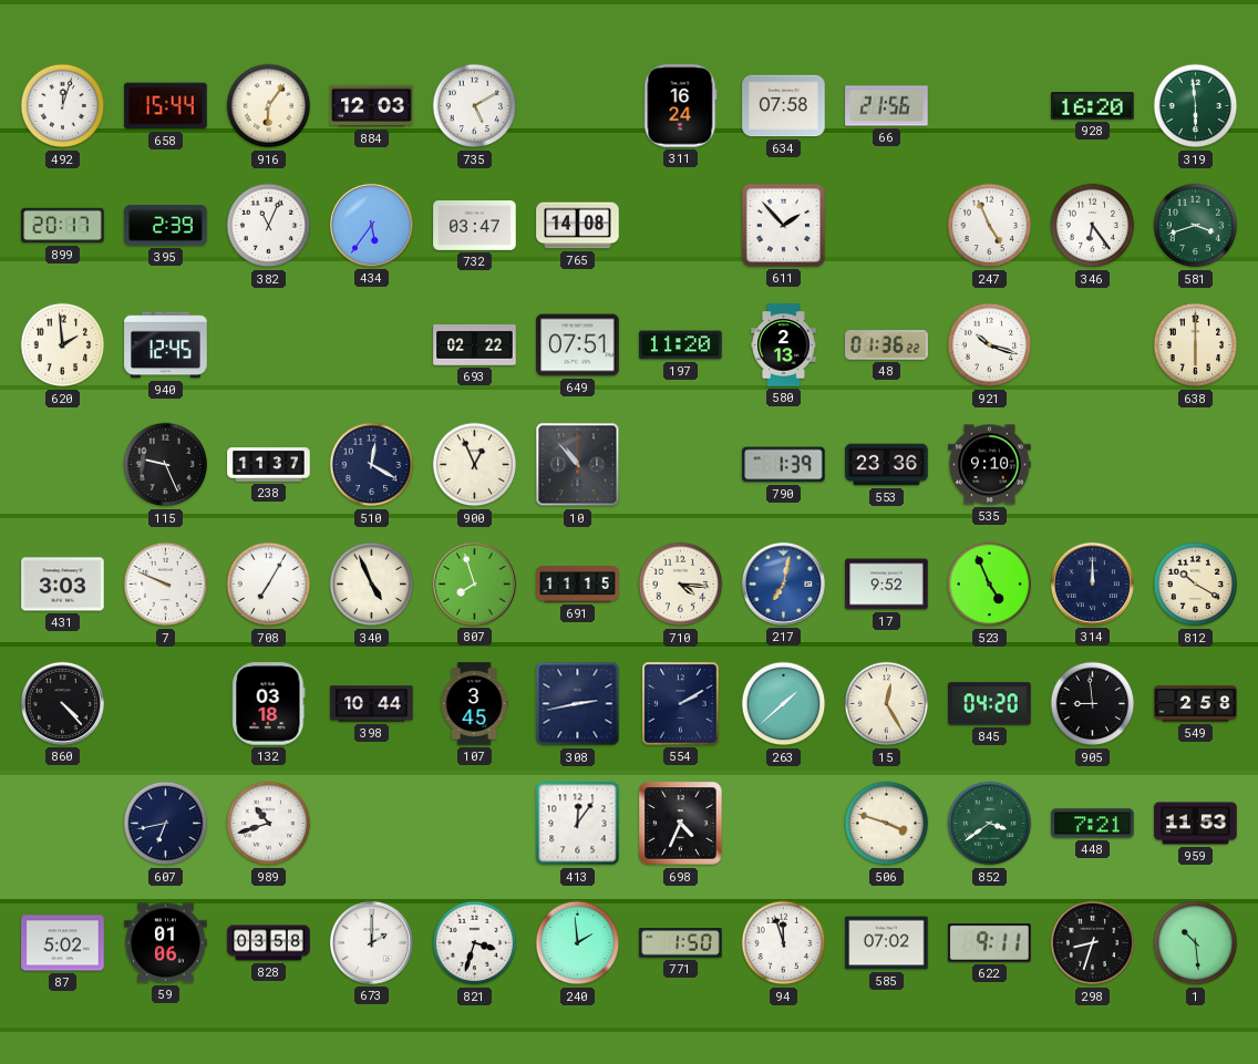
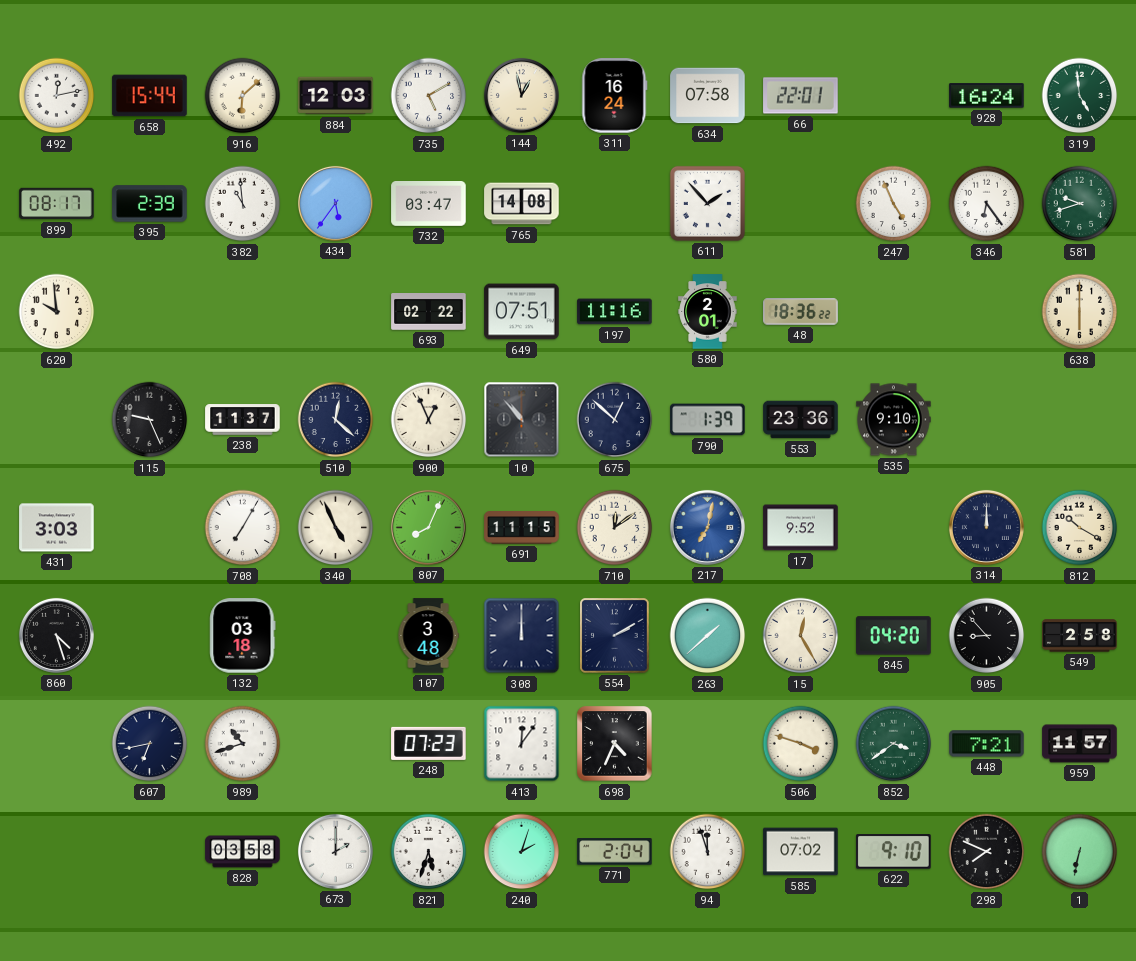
492: 12:03 -> 12:13
916: 6:06 -> 6:08
144: none -> 12:58
66: 21:56 -> 22:01
928: 16:20 -> 16:24
319: 5:59 -> 4:59
899: 20:17 -> 08:17
382: 11:04 -> 10:59
581: 3:42 -> 9:42
620: 1:59 -> 9:59
940: 12:45 -> none
197: 11:20 -> 11:16
580: 2:13 -> 2:01
48: 01:36 -> 18:36
921: 10:18 -> none
510: 12:20 -> 12:22
675: none -> 12:52
7: 9:49 -> none
807: 7:57 -> 8:04
710: 4:16 -> 12:09
523: 4:56 -> none
860: 4:23 -> 4:27
398: 10:44 -> none
107: 3:45 -> 3:48
308: 2:43 -> 12:00
905: 8:59 -> 8:53
248: none -> 07:23
959: 11:53 -> 11:57
87: 5:02 -> none
59: 01:06 -> none
821: 3:33 -> 5:33
240: 1:59 -> 2:03
771: 1:50 -> 2:04
622: 9:11 -> 9:10
298: 8:33 -> 7:49
1: 10:29 -> 6:32
